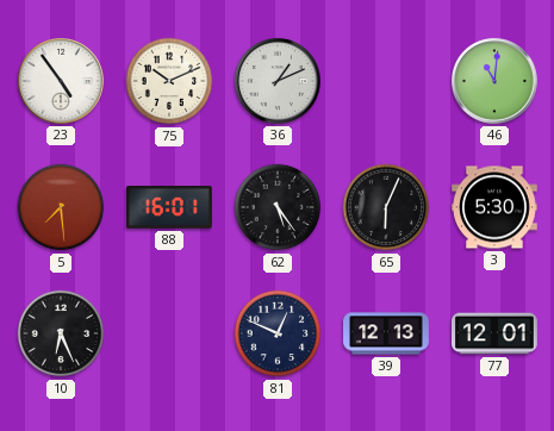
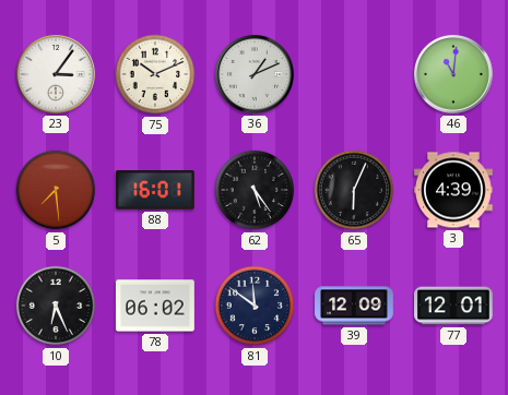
23: 4:54 -> 3:06
3: 5:30 -> 4:39
78: none -> 06:02
81: 12:49 -> 11:51
39: 12:13 -> 12:09
